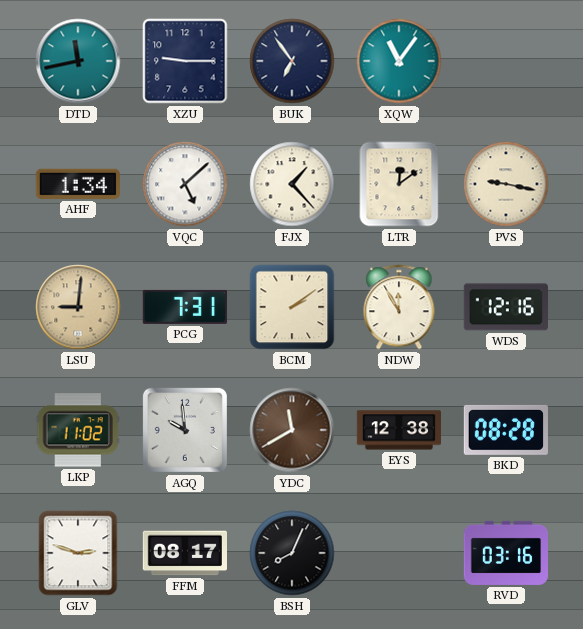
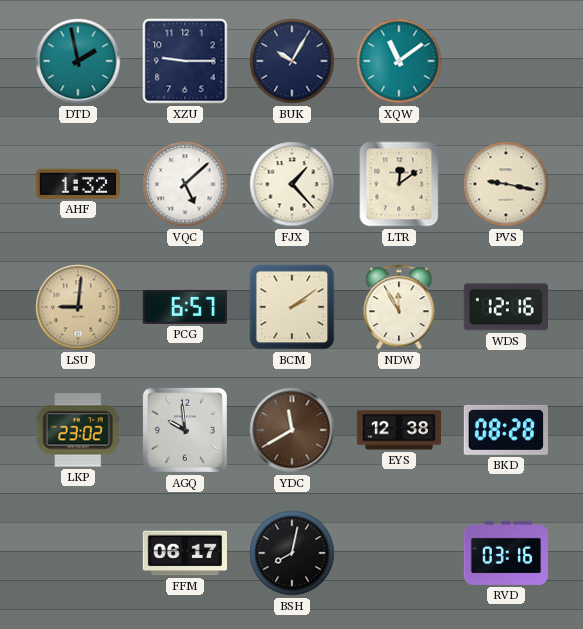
DTD: 11:43 -> 1:58
BUK: 6:54 -> 10:05
XQW: 11:06 -> 11:09
AHF: 1:34 -> 1:32
PCG: 7:31 -> 6:57
LKP: 11:02 -> 23:02
GLV: 2:48 -> none
FFM: 08:17 -> 06:17
BSH: 8:04 -> 8:02
